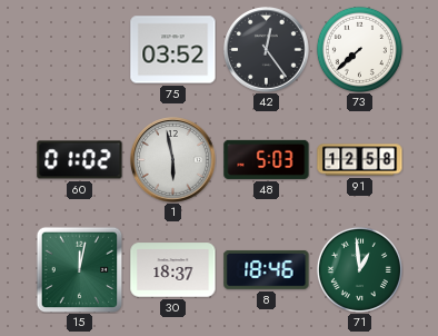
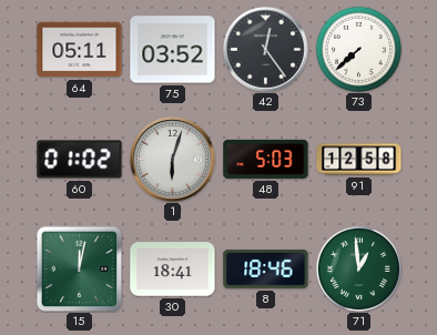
64: none -> 05:11
1: 5:58 -> 6:03
30: 18:37 -> 18:41
